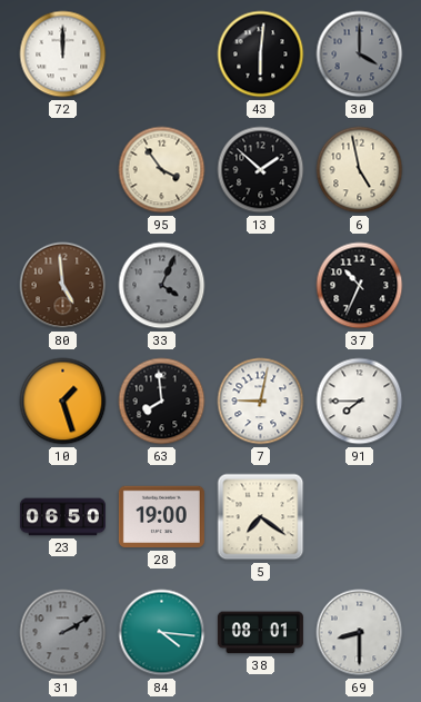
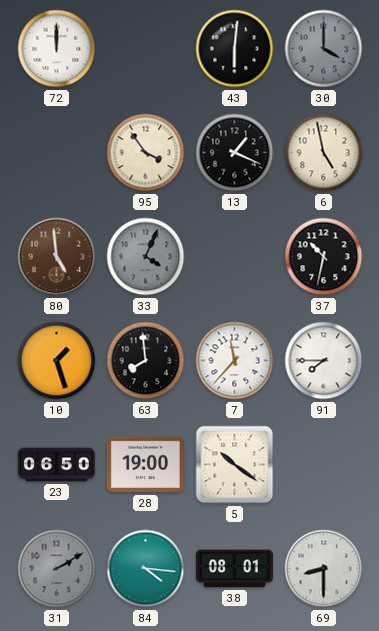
13: 1:52 -> 1:19
37: 10:34 -> 10:32
7: 9:02 -> 11:37
5: 7:21 -> 10:21
